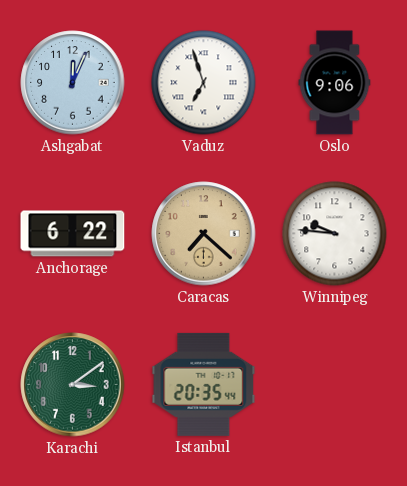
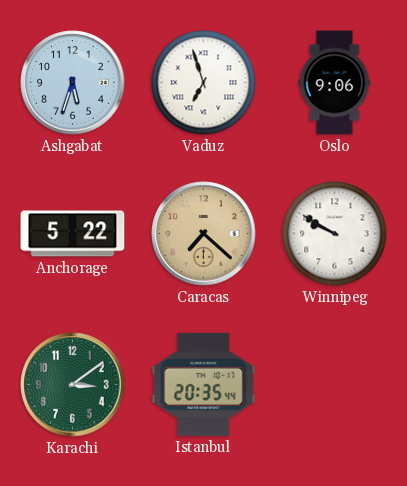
Ashgabat: 12:04 -> 5:33
Anchorage: 6:22 -> 5:22
Winnipeg: 9:46 -> 9:50
